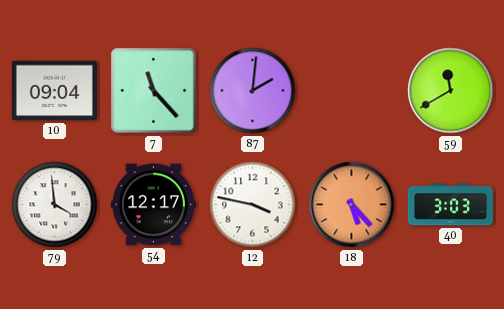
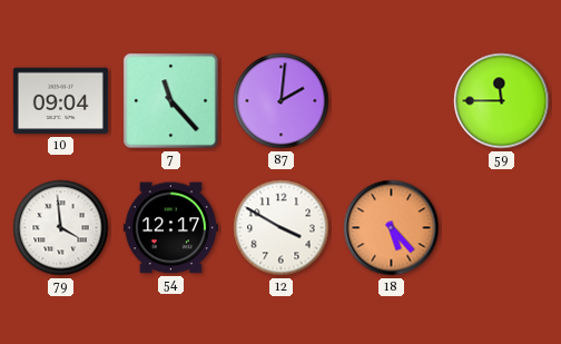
59: 11:40 -> 11:45
12: 3:47 -> 3:50
40: 3:03 -> none
